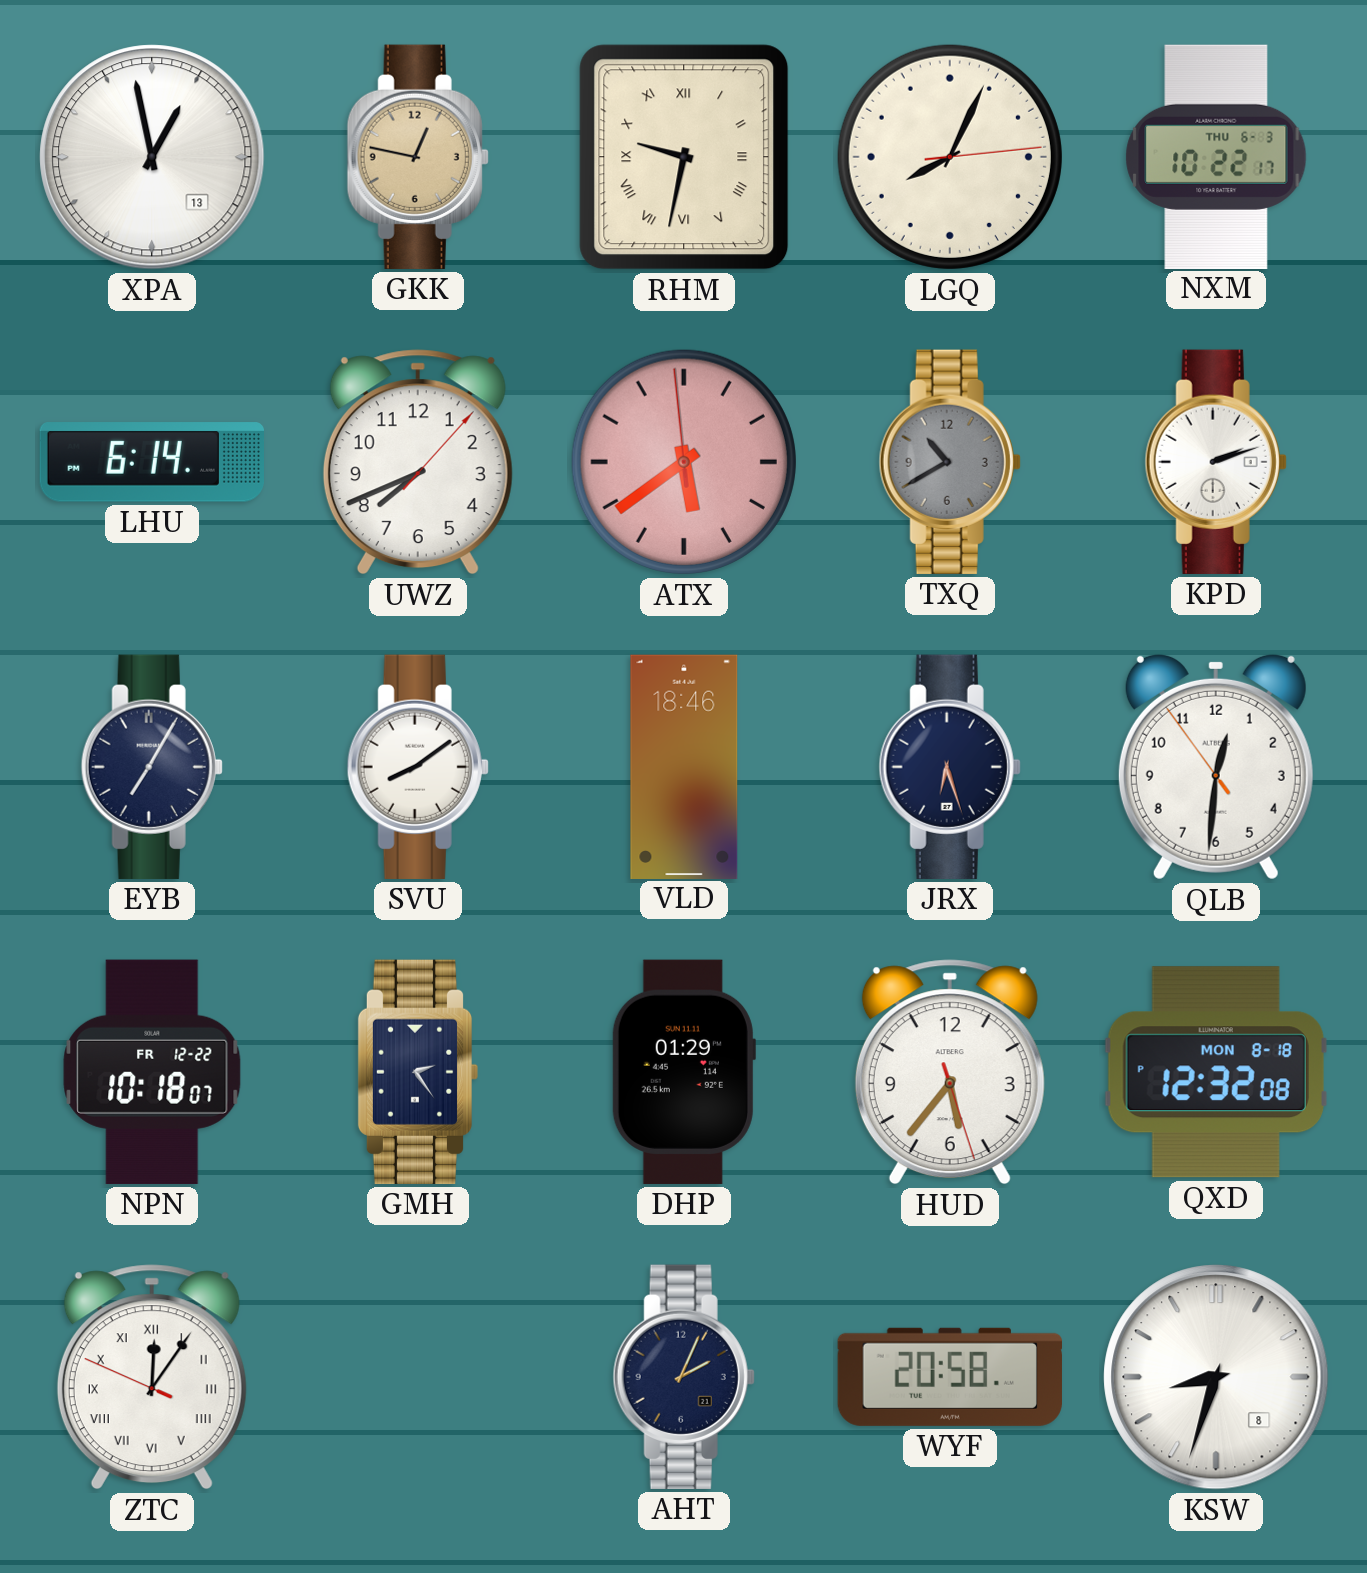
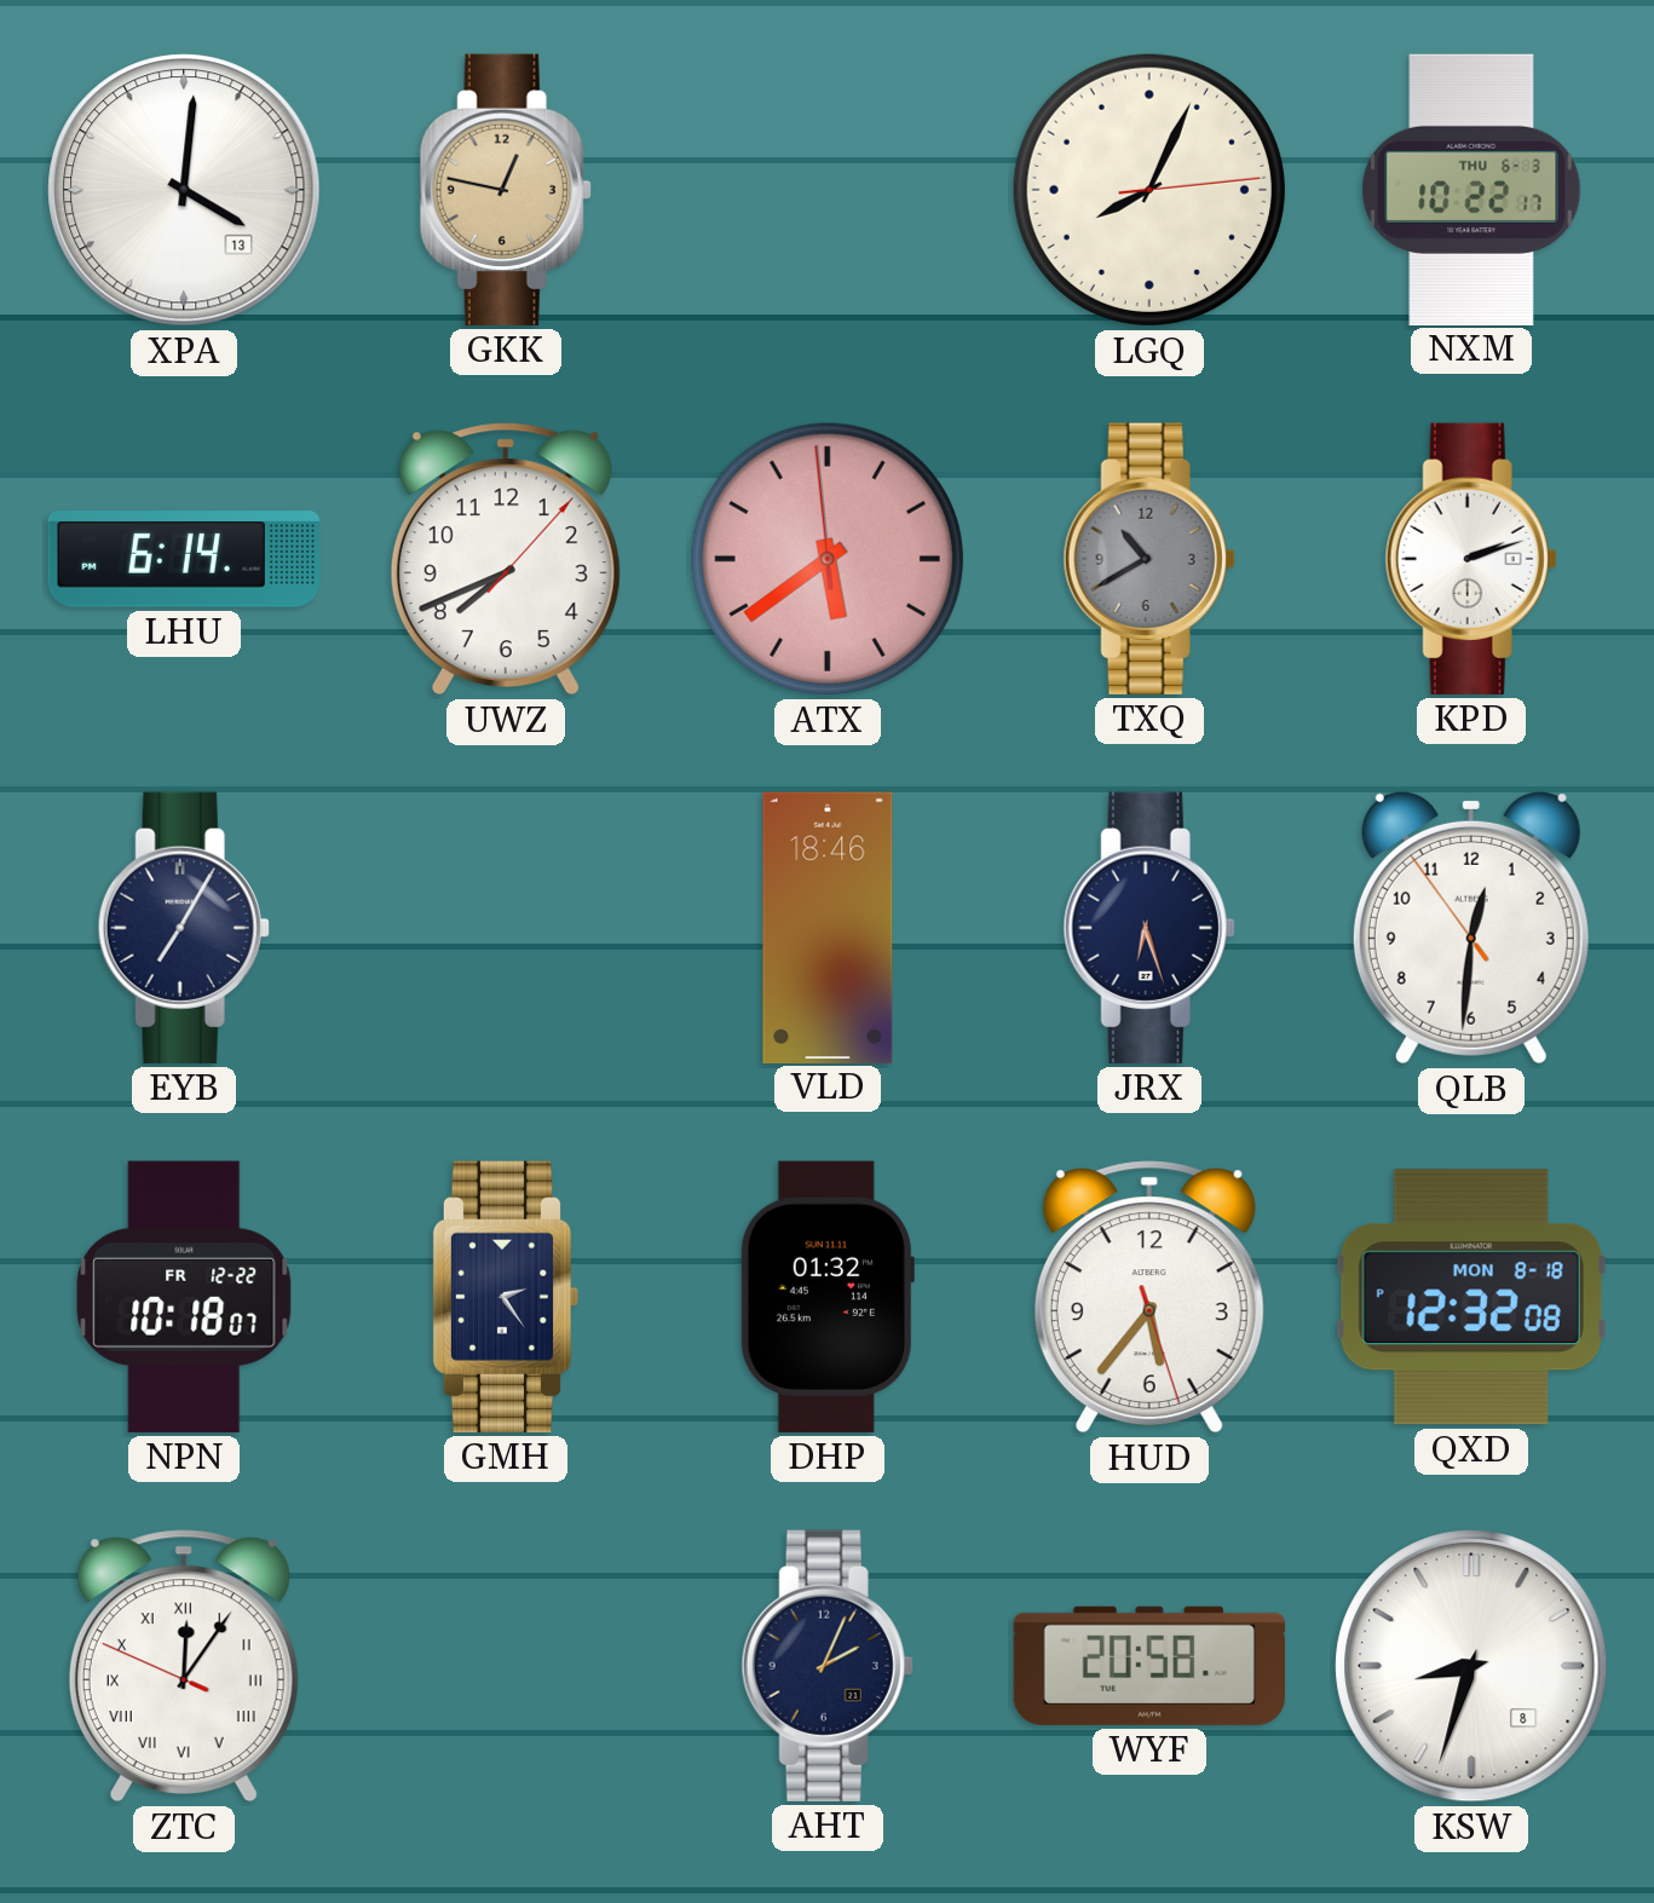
XPA: 12:58 -> 4:01
RHM: 9:32 -> none
SVU: 8:09 -> none
DHP: 01:29 -> 01:32
